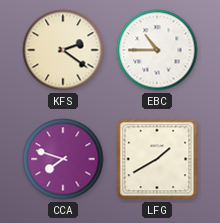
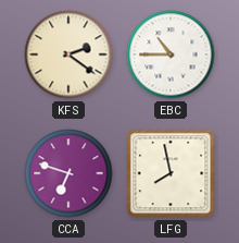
CCA: 7:48 -> 6:48
LFG: 1:40 -> 7:58
